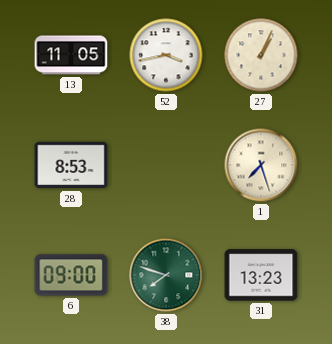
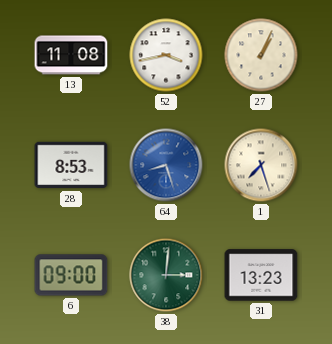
13: 11:05 -> 11:08
64: none -> 8:27
38: 7:48 -> 3:01
